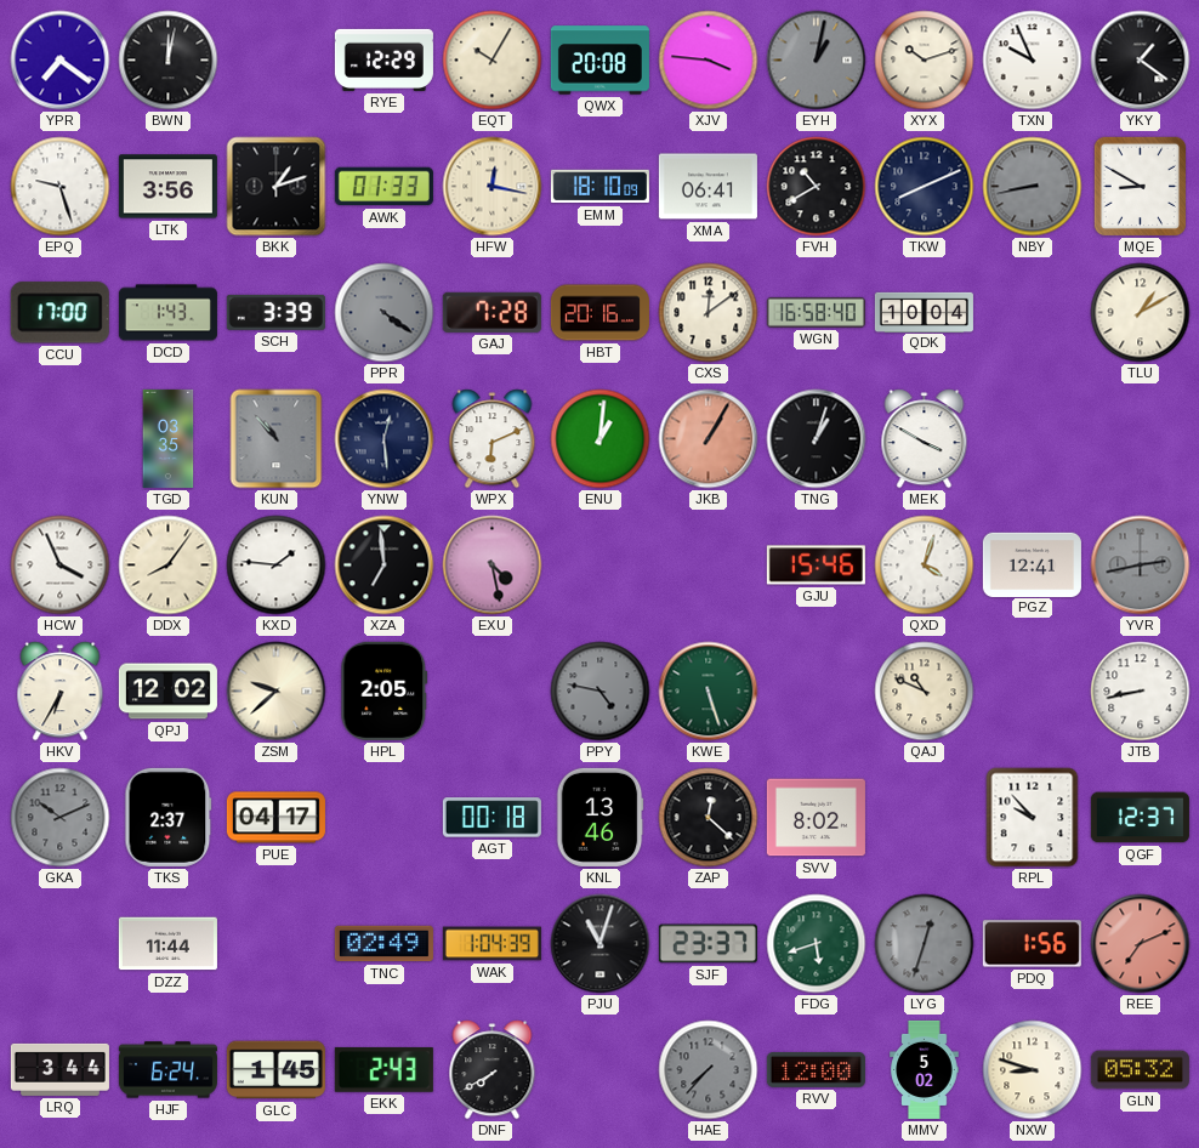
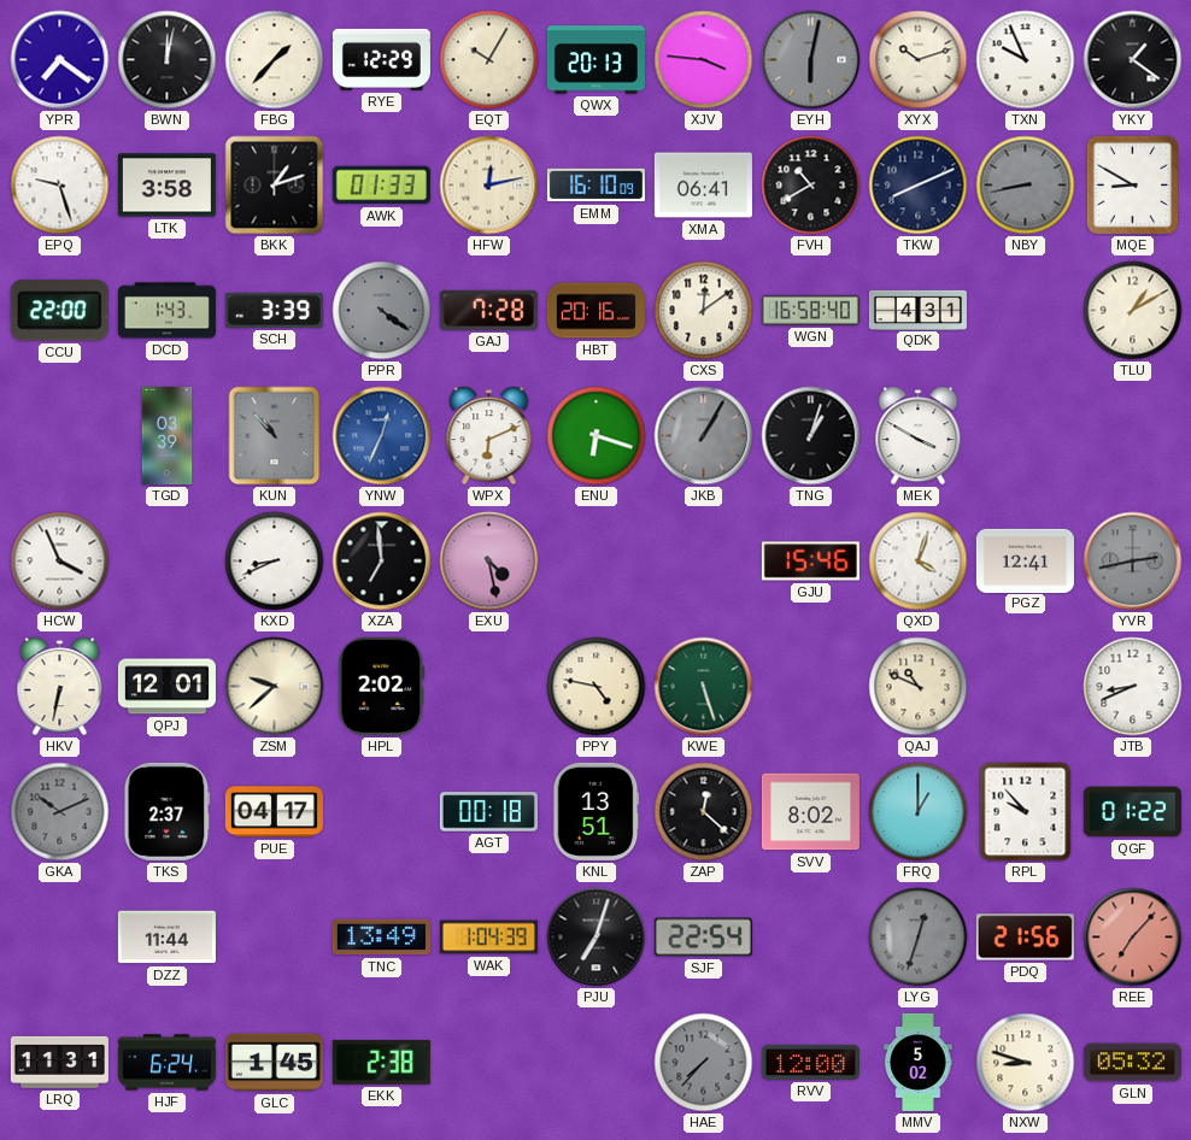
FBG: none -> 1:37
QWX: 20:08 -> 20:13
EYH: 1:02 -> 6:02
LTK: 3:56 -> 3:58
HFW: 12:17 -> 12:13
EMM: 18:10 -> 16:10
CCU: 17:00 -> 22:00
QDK: 10:04 -> 4:31
TGD: 03:35 -> 03:39
YNW: 12:29 -> 12:34
YNW dial: navy -> blue
ENU: 1:01 -> 6:18
JKB dial: salmon -> grey
DDX: 8:06 -> none
KXD: 1:46 -> 8:41
HKV: 6:35 -> 6:32
QPJ: 12:02 -> 12:01
HPL: 2:05 -> 2:02
PPY dial: grey -> cream
JTB: 8:43 -> 8:41
KNL: 13:46 -> 13:51
FRQ: none -> 1:00
QGF: 12:37 -> 01:22
TNC: 02:49 -> 13:49
PJU: 11:03 -> 7:03
SJF: 23:37 -> 22:54
FDG: 5:42 -> none
PDQ: 1:56 -> 21:56
REE: 7:11 -> 7:07
LRQ: 3:44 -> 11:31
EKK: 2:43 -> 2:38
DNF: 7:40 -> none
